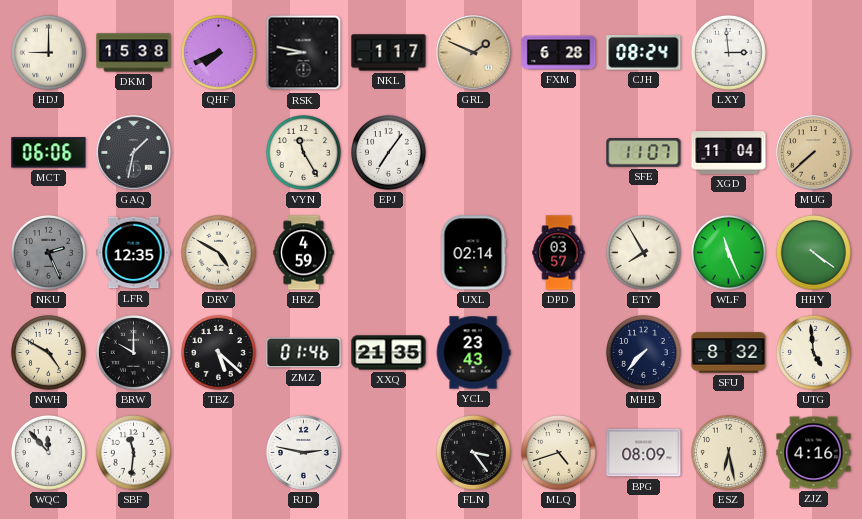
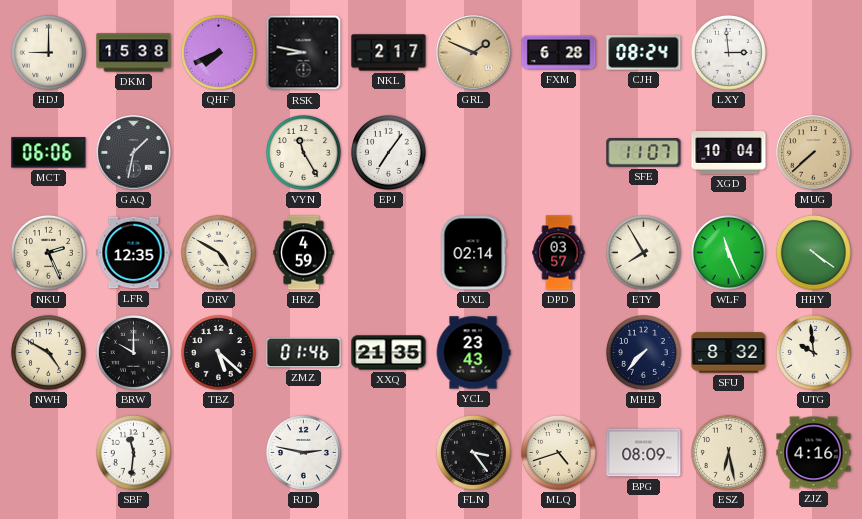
NKL: 1:17 -> 2:17
XGD: 11:04 -> 10:04
NKU dial: grey -> cream
UTG: 4:59 -> 9:59
WQC: 11:53 -> none
